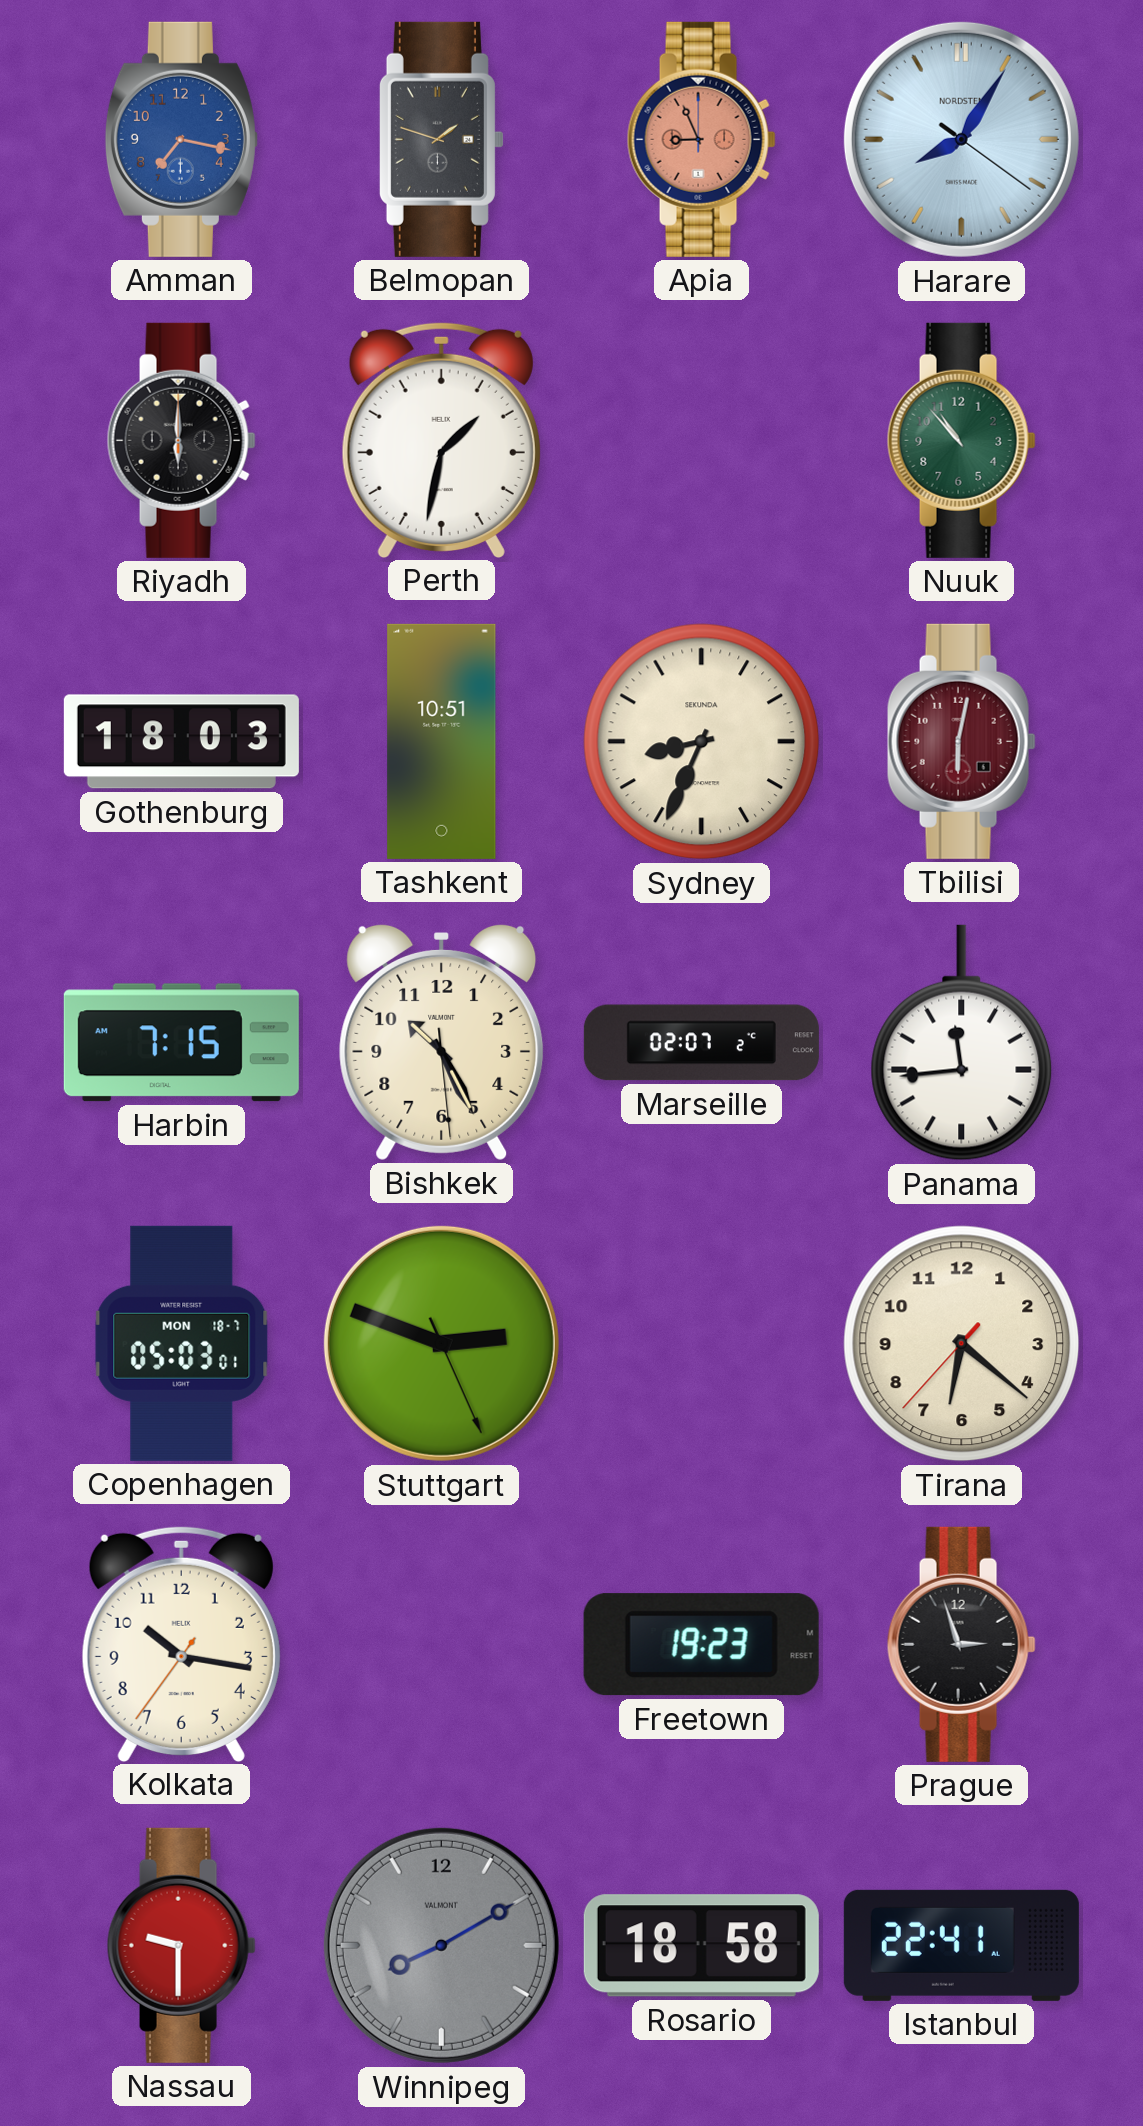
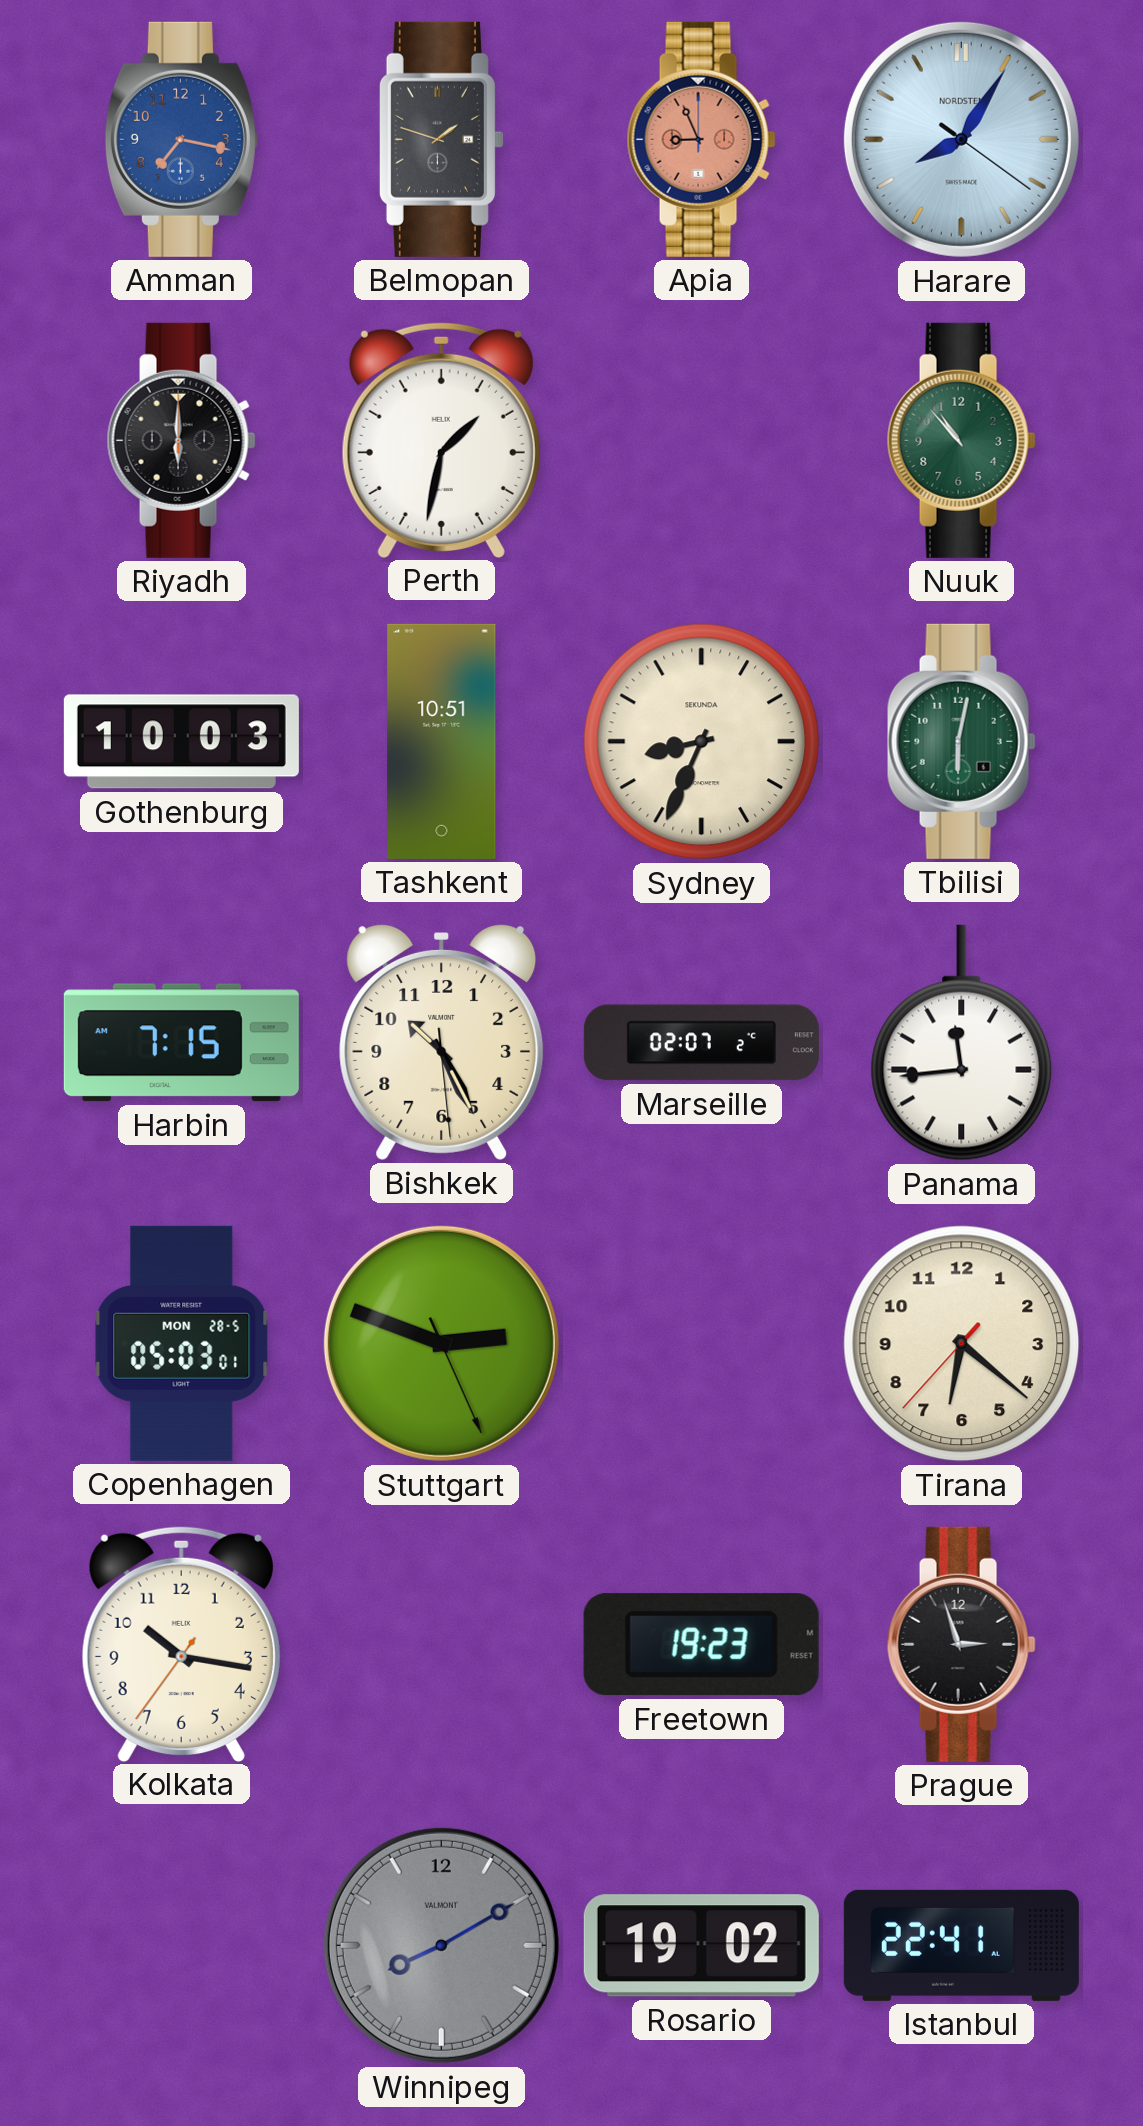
Gothenburg: 18:03 -> 10:03
Tbilisi dial: burgundy -> green
Copenhagen date: MON 18-7 -> MON 28-5
Nassau: 9:30 -> none
Rosario: 18:58 -> 19:02
